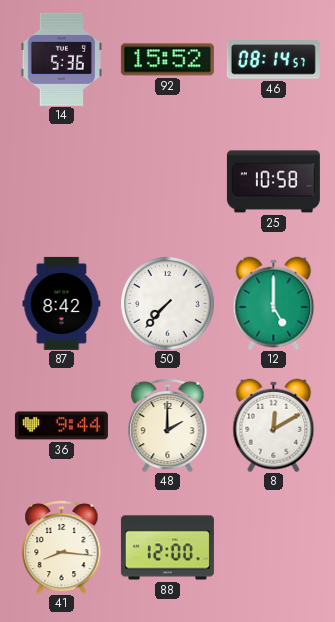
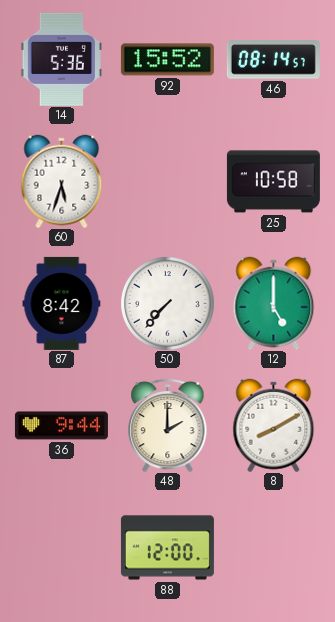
60: none -> 5:33
8: 12:10 -> 8:10
41: 8:16 -> none
